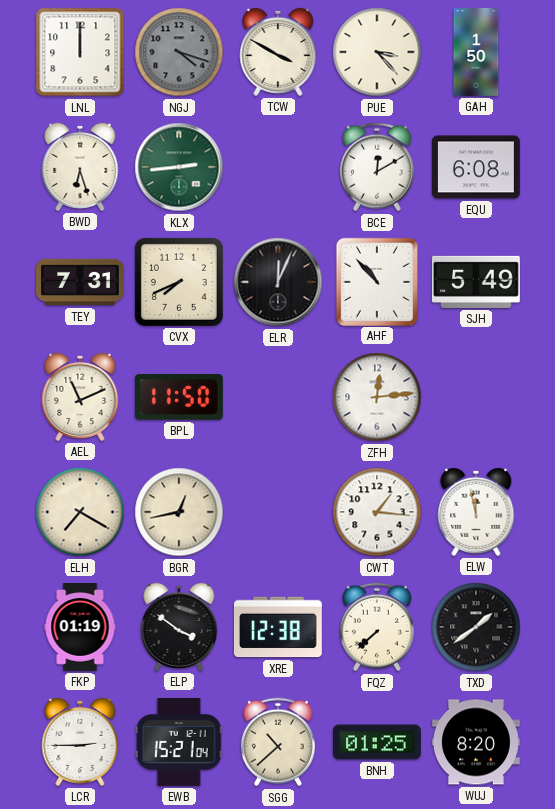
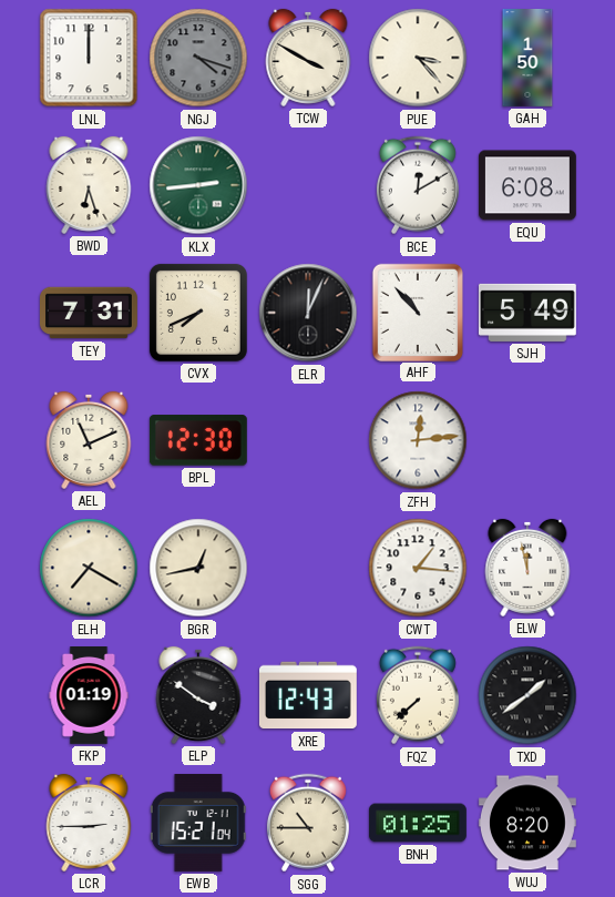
BPL: 11:50 -> 12:30
XRE: 12:38 -> 12:43
SGG: 10:38 -> 10:45
